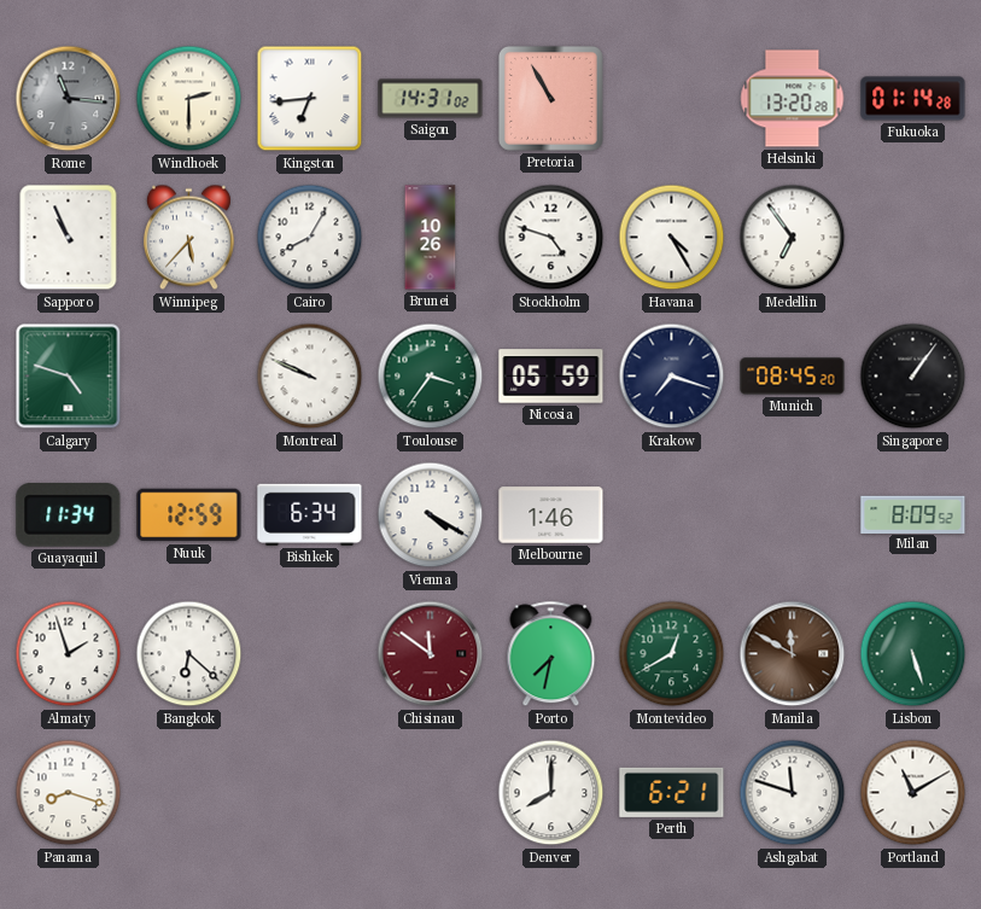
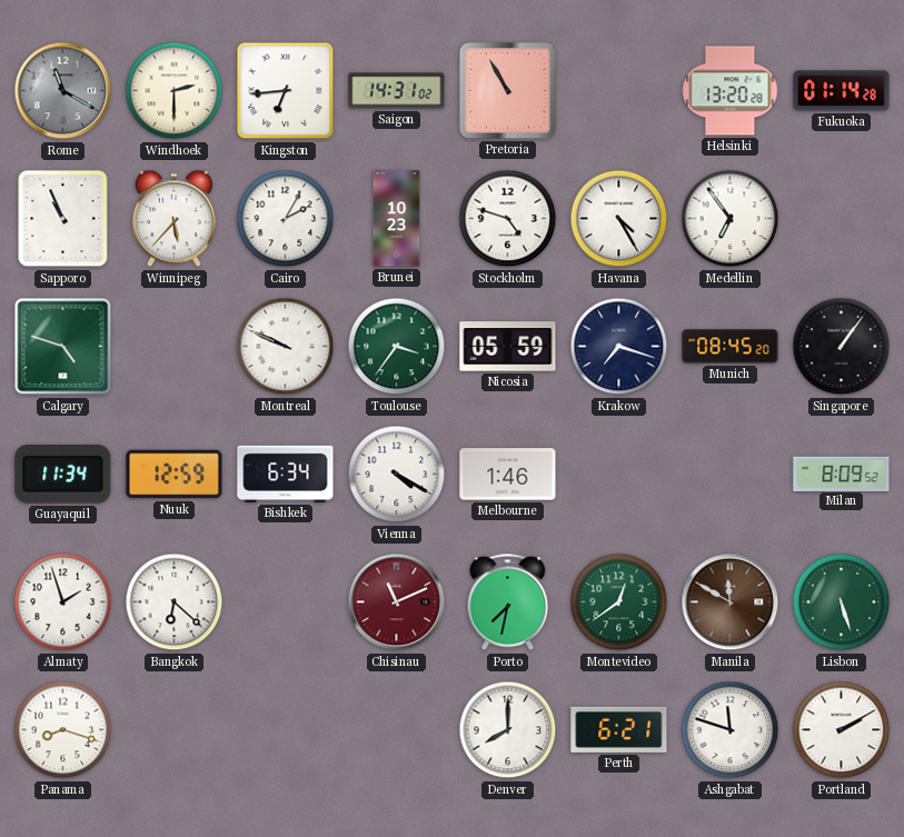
Rome: 11:16 -> 11:20
Cairo: 8:05 -> 2:05
Brunei: 10:26 -> 10:23
Chisinau: 11:51 -> 11:11
Montevideo: 12:40 -> 12:39
Portland: 11:10 -> 2:10
